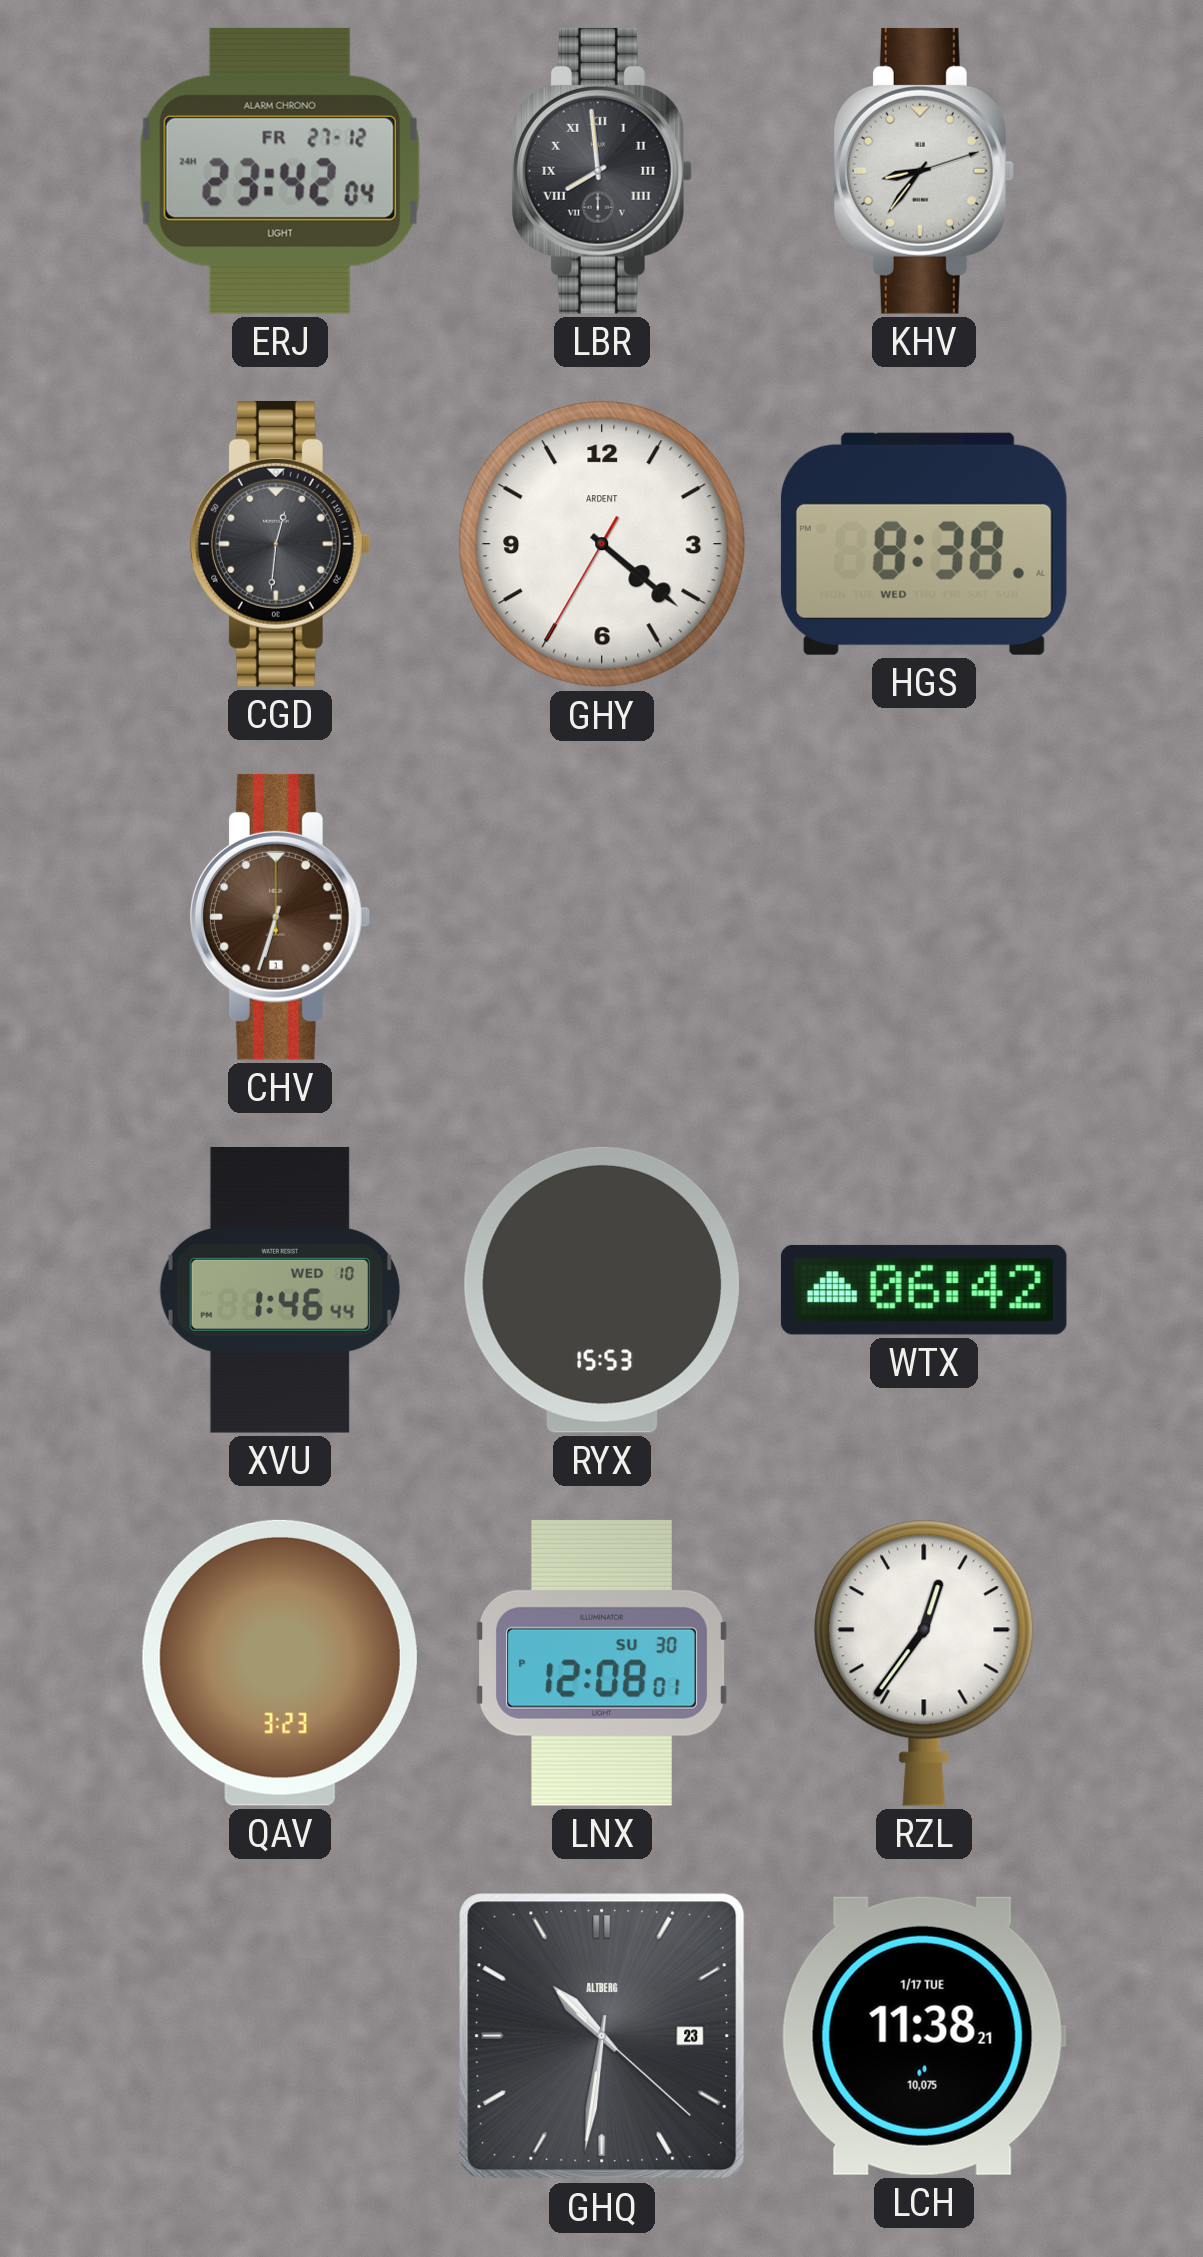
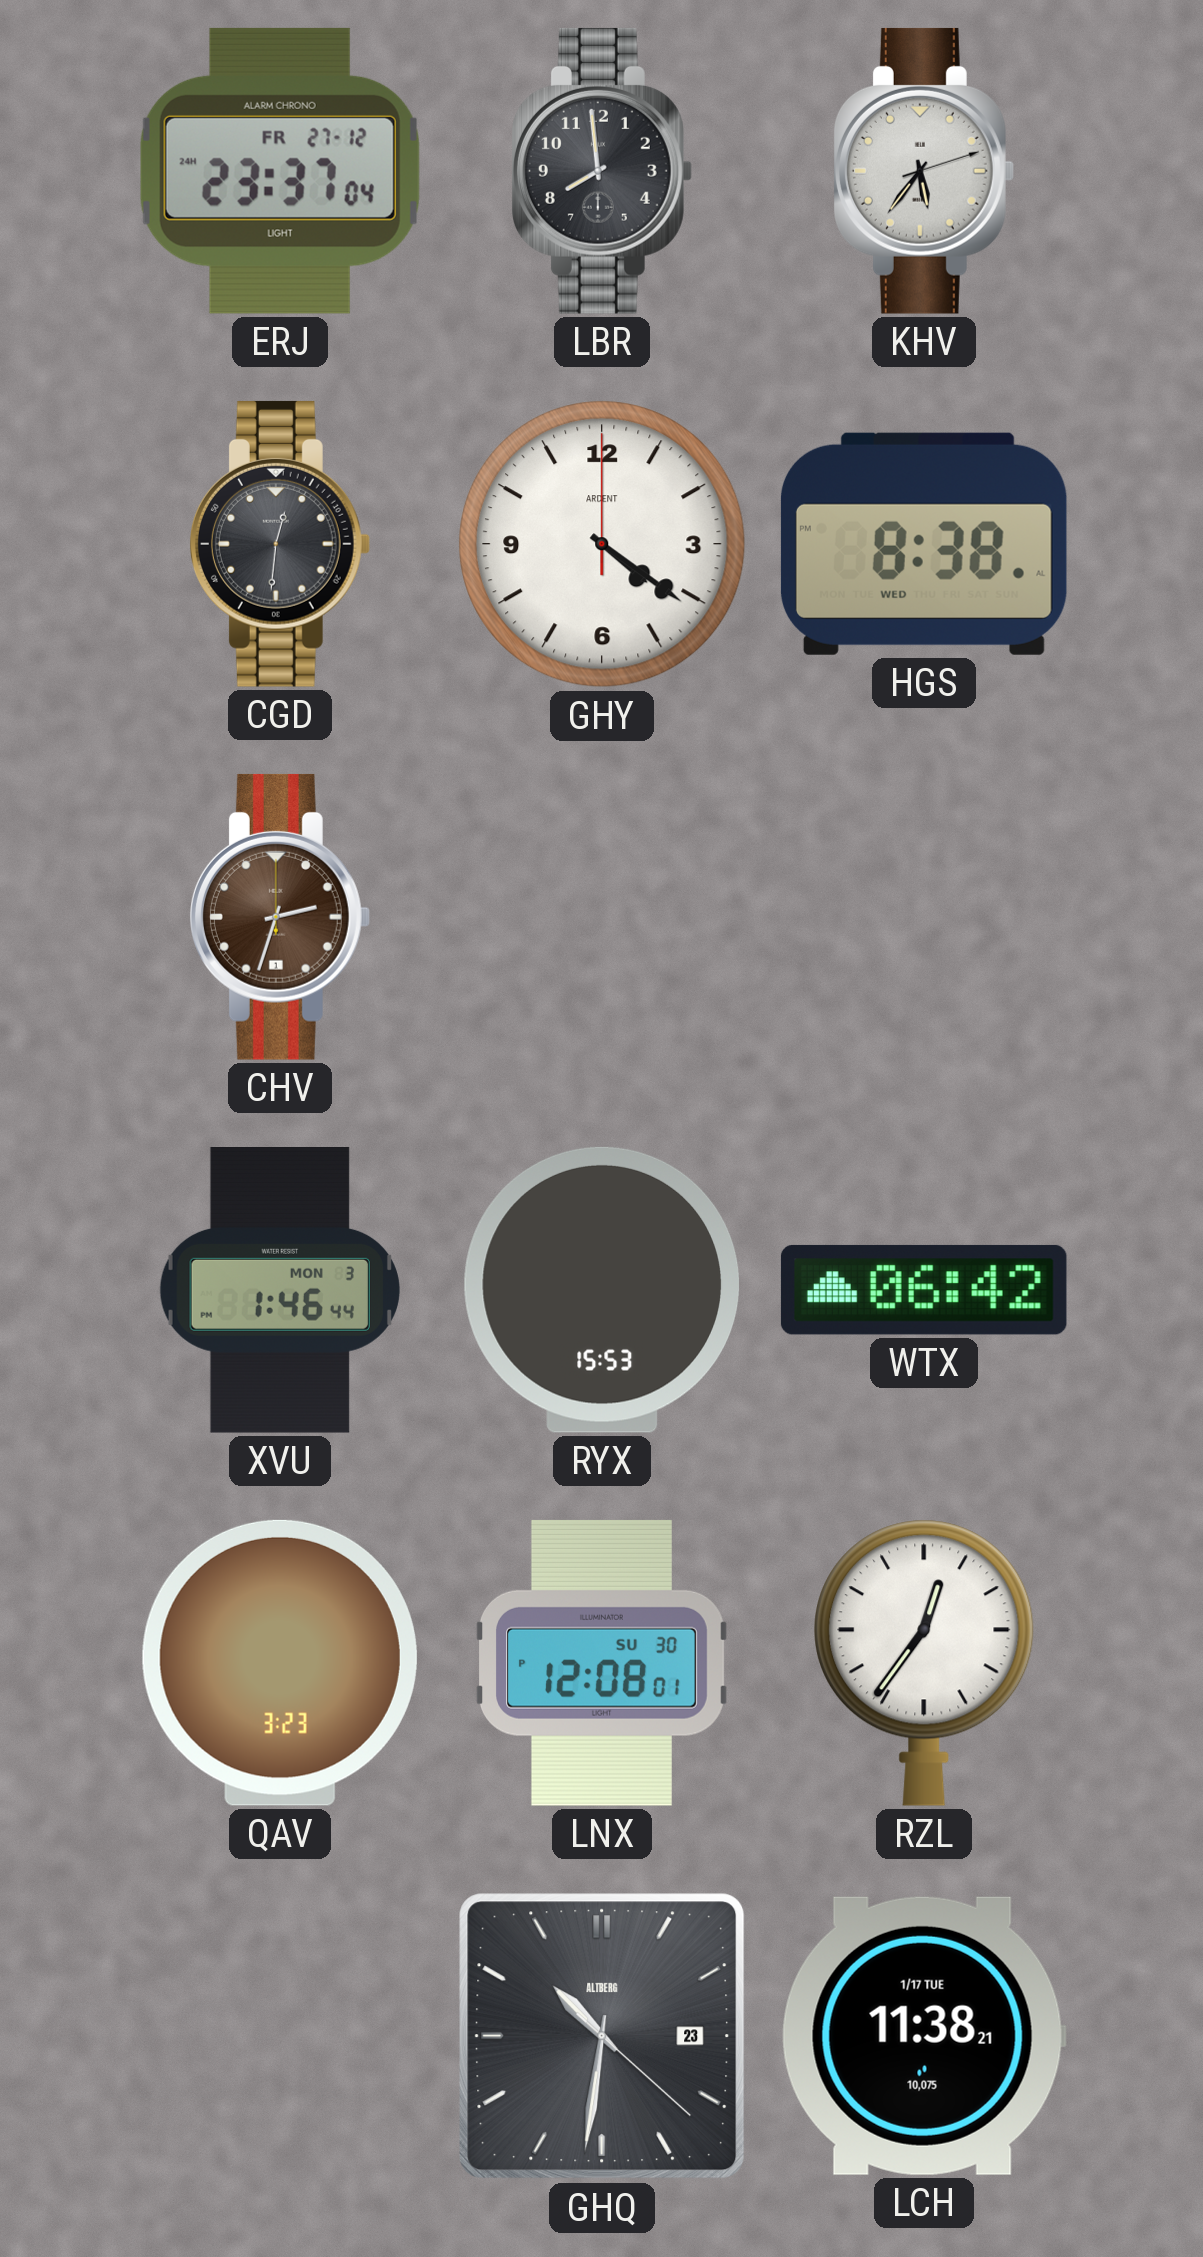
ERJ: 23:42 -> 23:37
LBR numerals: Roman -> Arabic
KHV: 8:36 -> 5:36
GHY: 4:21:35 -> 4:21:00
CHV: 6:33 -> 2:33
XVU date: WED 10 -> MON 3
